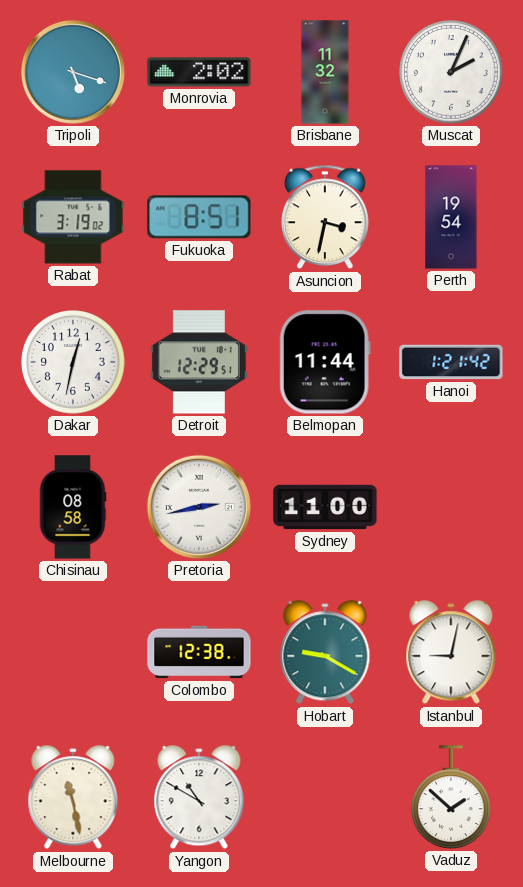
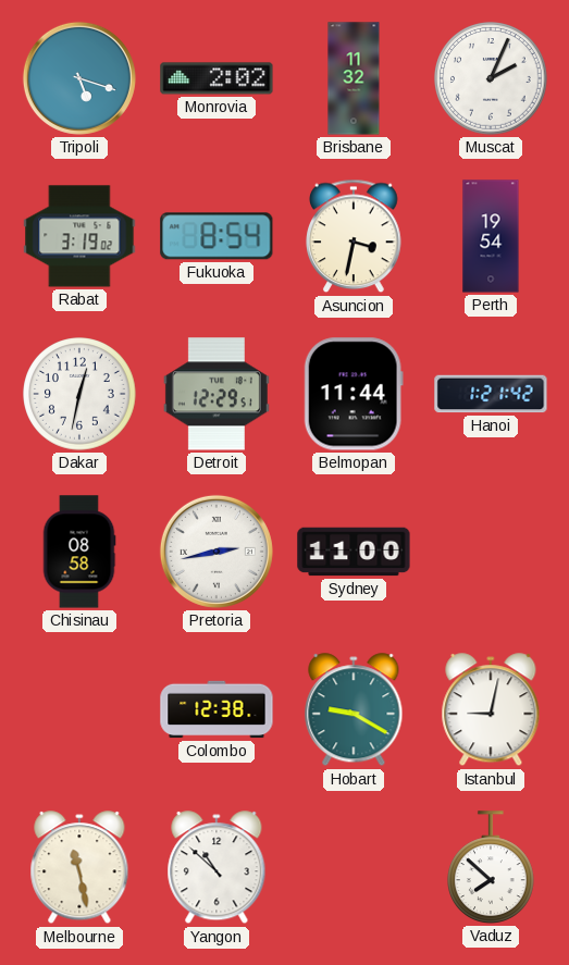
Fukuoka: 8:51 -> 8:54
Yangon: 10:50 -> 10:52
Vaduz: 1:52 -> 7:52
